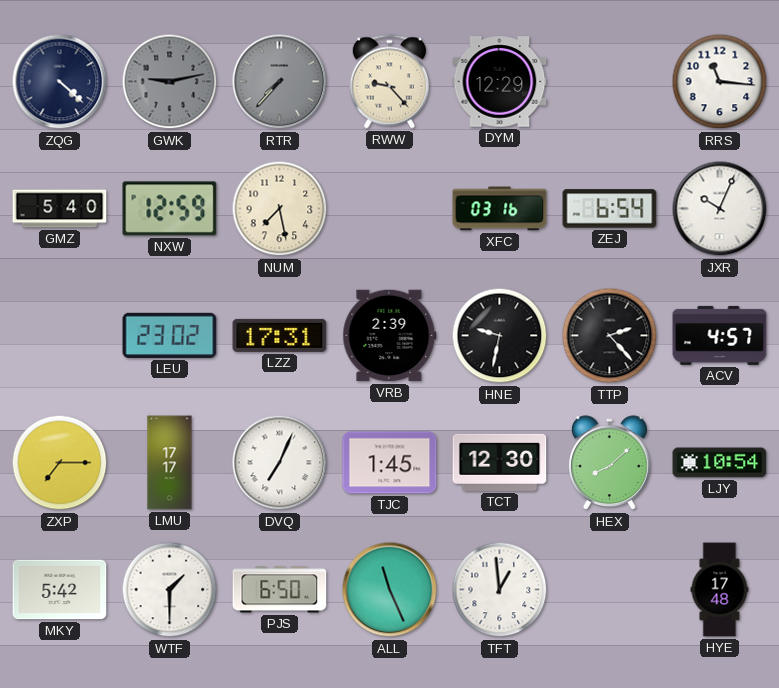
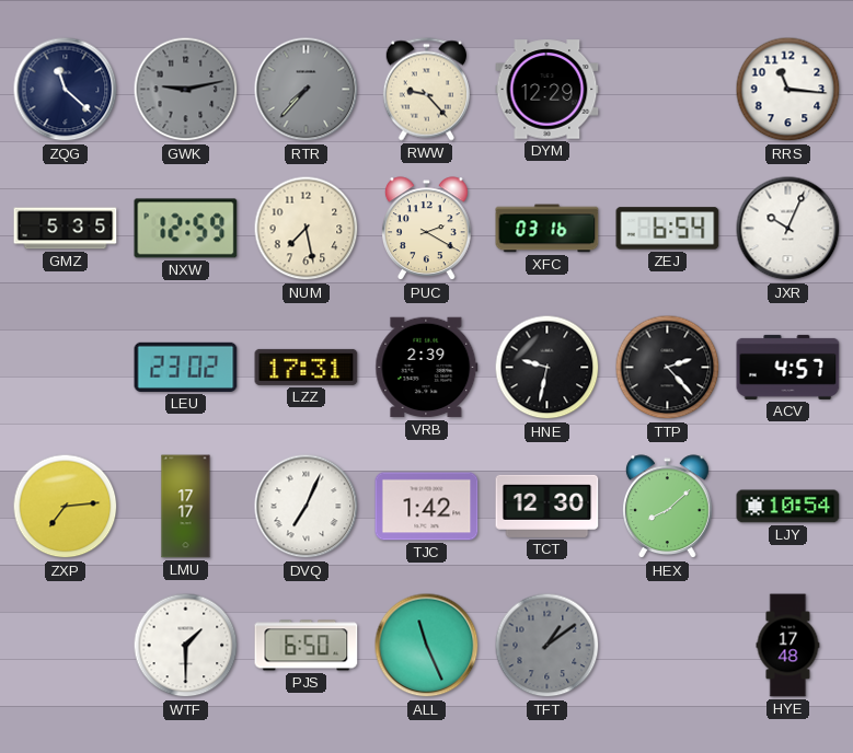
ZQG: 4:22 -> 11:22
GMZ: 5:40 -> 5:35
PUC: none -> 2:20
ZXP: 7:15 -> 7:14
TJC: 1:45 -> 1:42
MKY: 5:42 -> none
TFT: 12:59 -> 1:09
TFT dial: white -> grey
